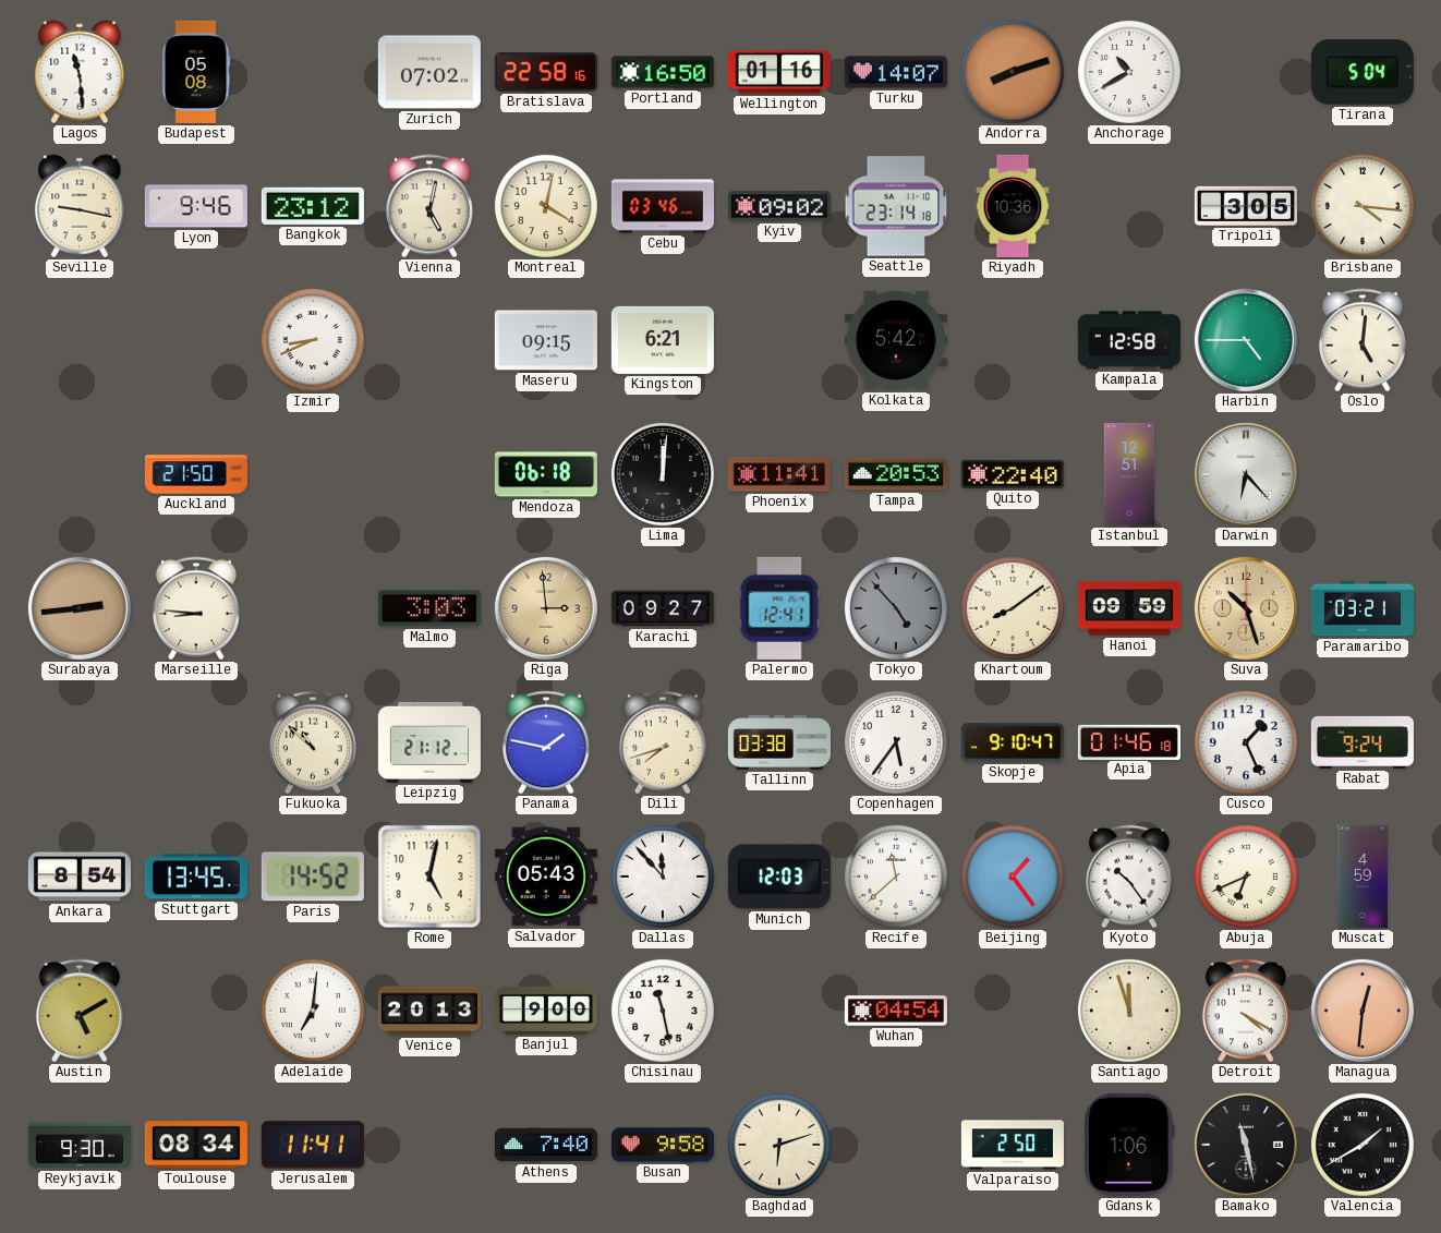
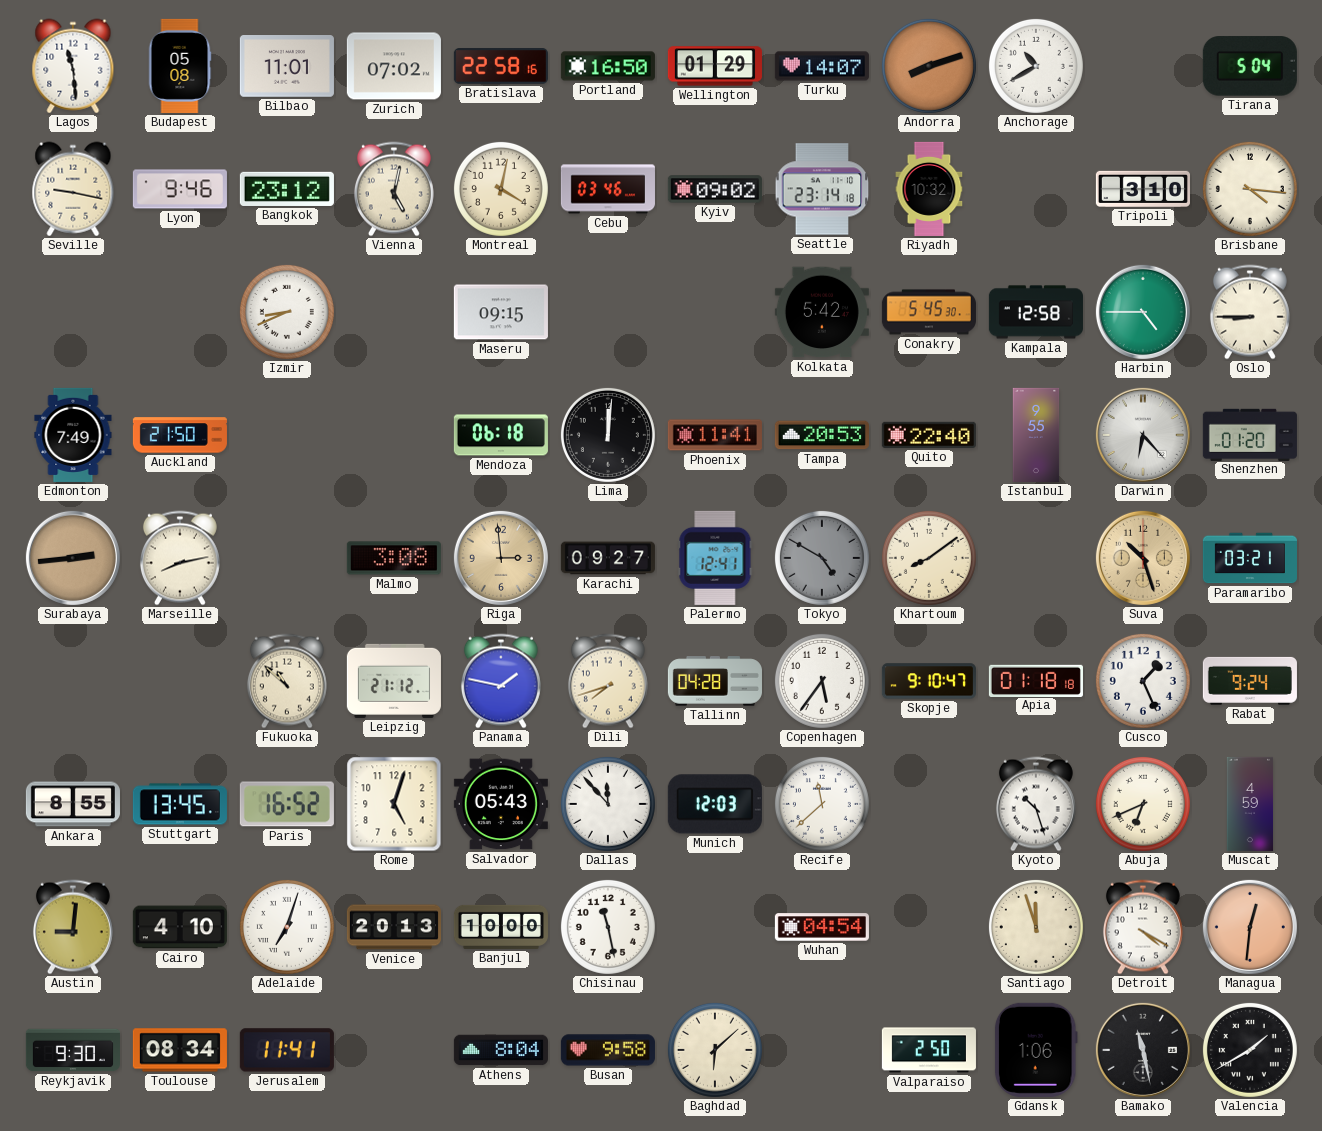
Bilbao: none -> 11:01
Wellington: 01:16 -> 01:29
Riyadh: 10:36 -> 10:32
Tripoli: 3:05 -> 3:10
Kingston: 6:21 -> none
Conakry: none -> 5:45
Oslo: 5:01 -> 8:45
Edmonton: none -> 7:49
Istanbul: 12:51 -> 9:55
Shenzhen: none -> 01:20
Marseille: 8:46 -> 8:13
Malmo: 3:03 -> 3:08
Tokyo: 4:53 -> 4:50
Hanoi: 09:59 -> none
Tallinn: 03:38 -> 04:28
Apia: 01:46 -> 01:18
Ankara: 8:54 -> 8:55
Paris: 14:52 -> 16:52
Rome: 5:02 -> 5:03
Beijing: 1:24 -> none
Kyoto: 10:24 -> 10:27
Austin: 5:10 -> 9:01
Cairo: none -> 4:10
Adelaide: 7:01 -> 7:03
Banjul: 9:00 -> 10:00
Athens: 7:40 -> 8:04
Baghdad: 6:12 -> 6:08
